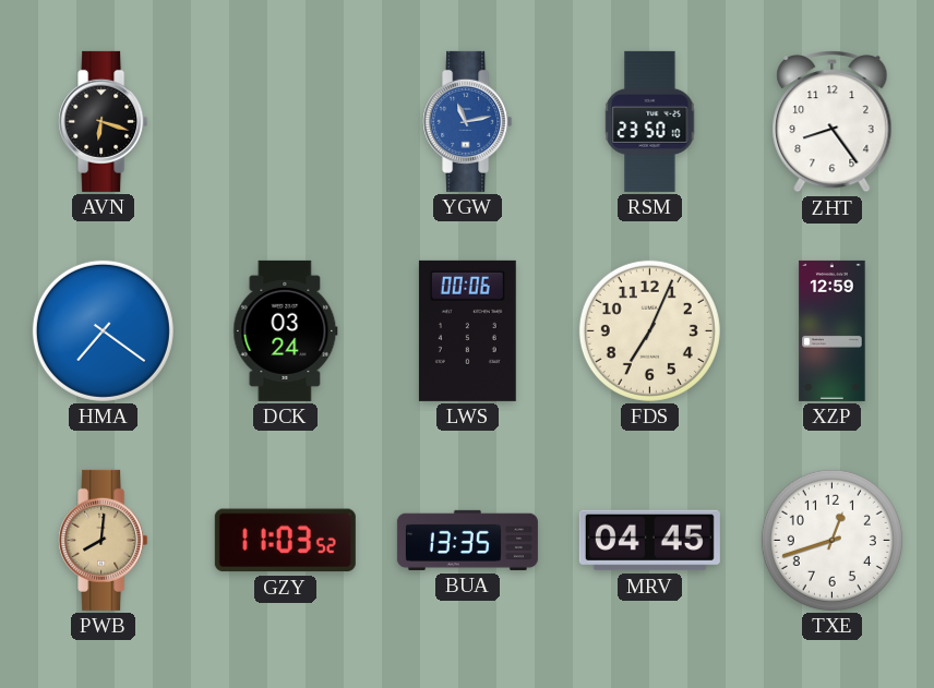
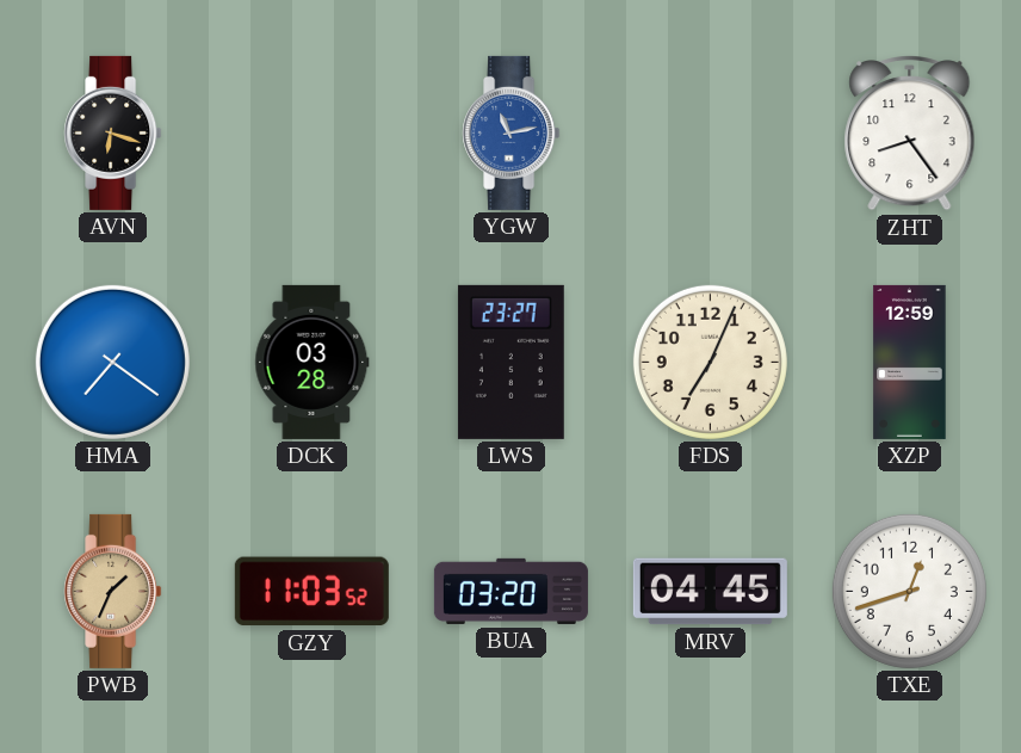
RSM: 23:50 -> none
DCK: 03:24 -> 03:28
LWS: 00:06 -> 23:27
PWB: 8:01 -> 1:34
BUA: 13:35 -> 03:20
